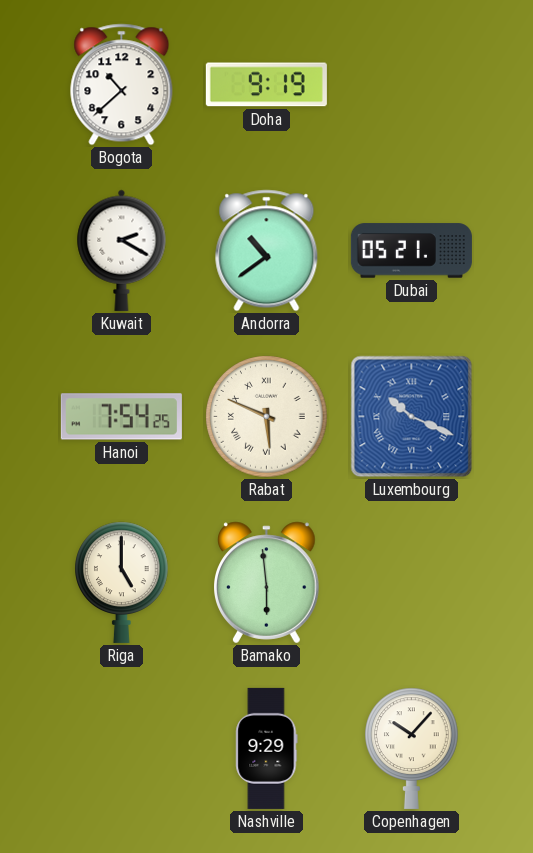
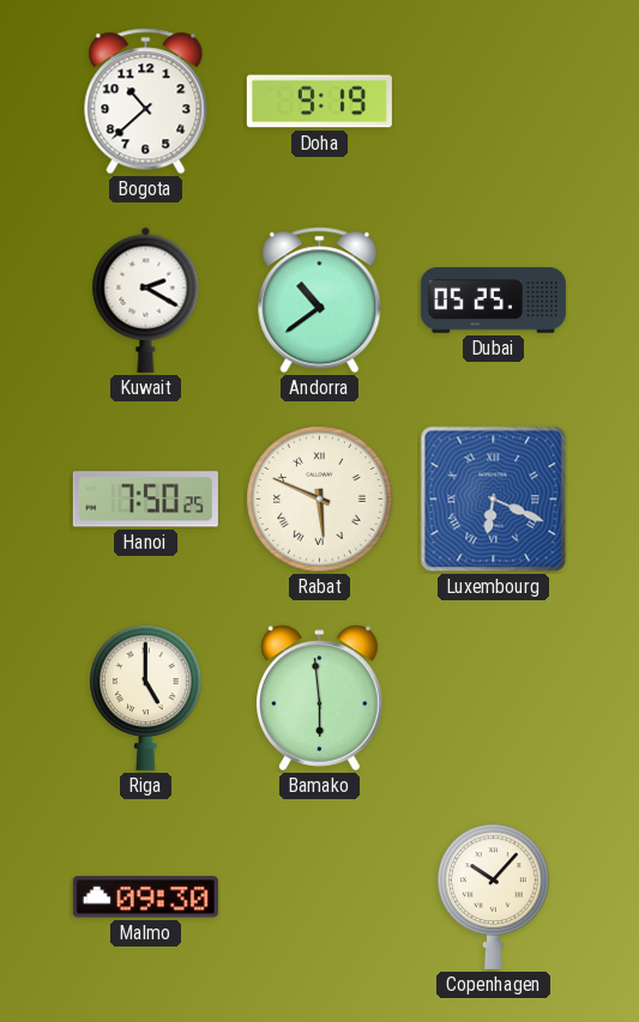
Dubai: 05:21 -> 05:25
Hanoi: 7:54 -> 7:50
Luxembourg: 10:19 -> 6:19
Malmo: none -> 09:30
Nashville: 9:29 -> none
